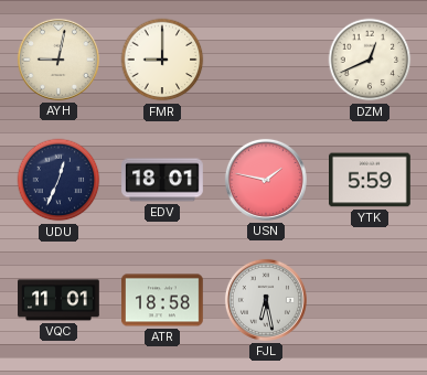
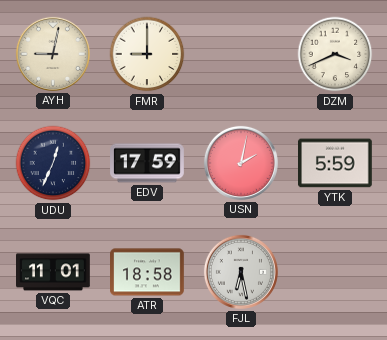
DZM: 12:41 -> 3:41
EDV: 18:01 -> 17:59
USN: 1:47 -> 2:02
